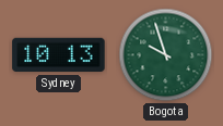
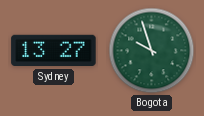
Sydney: 10:13 -> 13:27
